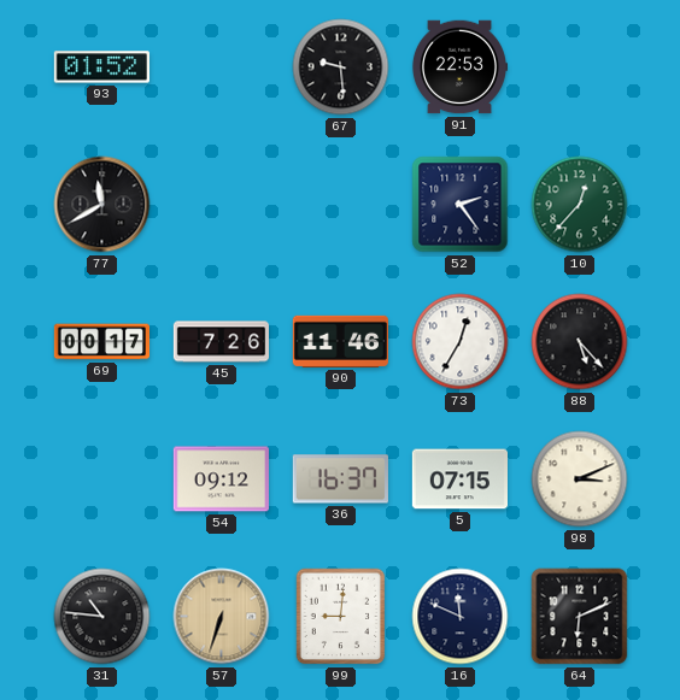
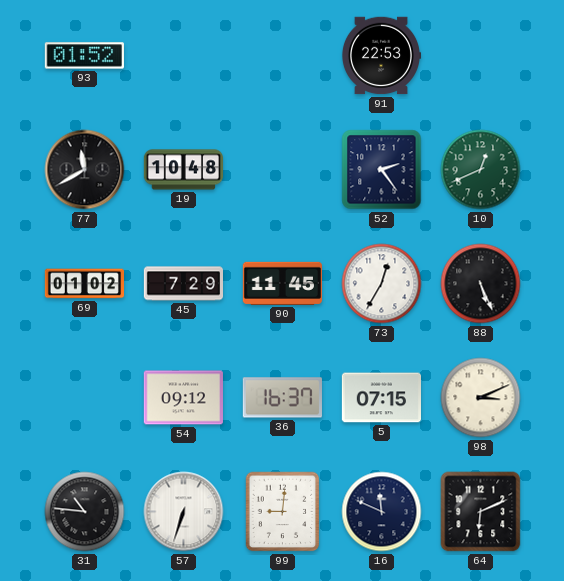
67: 9:29 -> none
19: none -> 10:48
10: 12:37 -> 12:41
69: 00:17 -> 01:02
45: 7:26 -> 7:29
90: 11:46 -> 11:45
88: 5:23 -> 5:26
57 dial: champagne -> white
